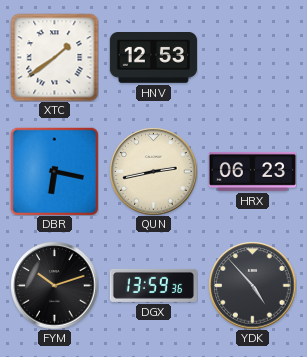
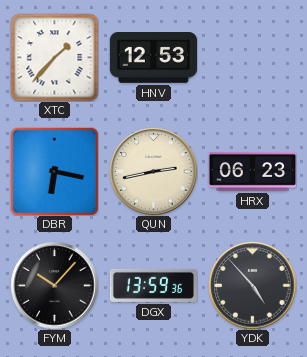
XTC: 1:39 -> 1:37
FYM: 10:12 -> 10:07
